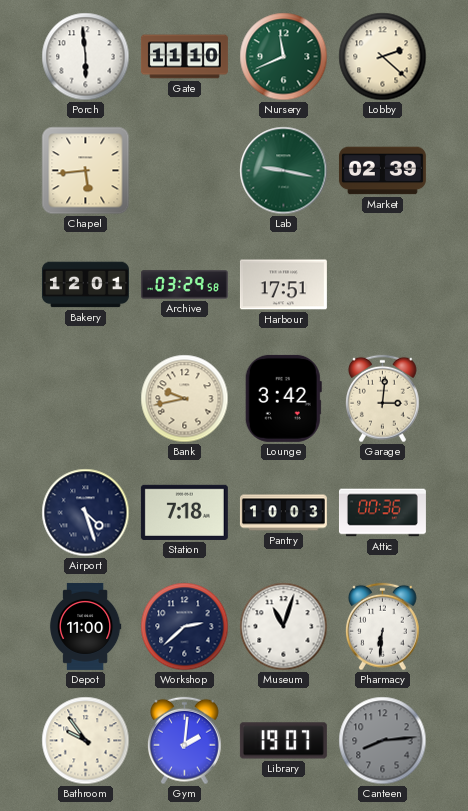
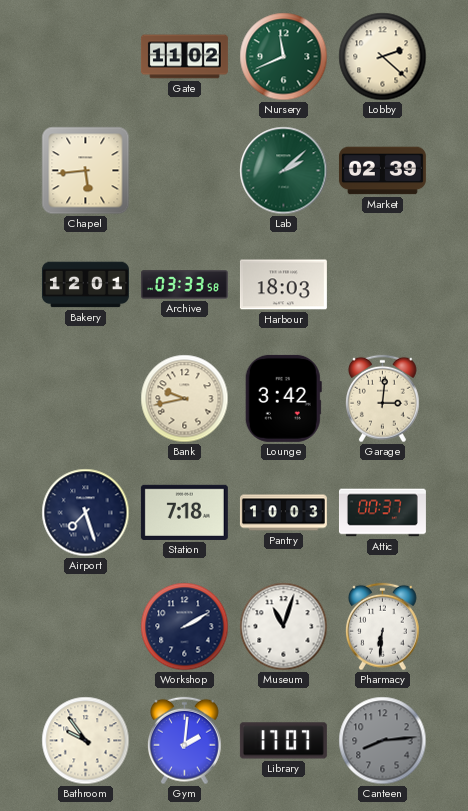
Porch: 5:59 -> none
Gate: 11:10 -> 11:02
Lab: 9:17 -> 2:08
Archive: 03:29 -> 03:33
Harbour: 17:51 -> 18:03
Airport: 4:27 -> 7:27
Attic: 00:36 -> 00:37
Depot: 11:00 -> none
Workshop: 2:38 -> 2:10
Library: 19:07 -> 17:07
